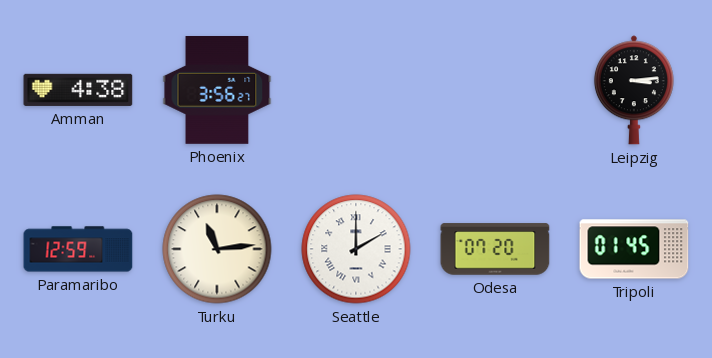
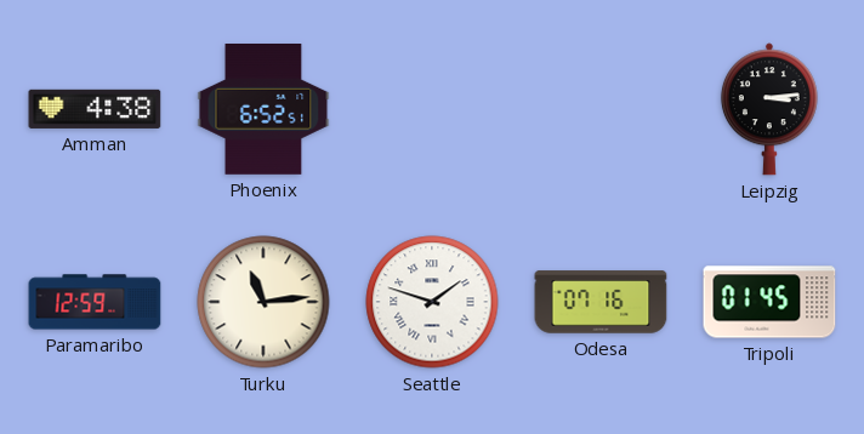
Phoenix: 3:56 -> 6:52
Seattle: 2:00 -> 1:48
Odesa: 07:20 -> 07:16
